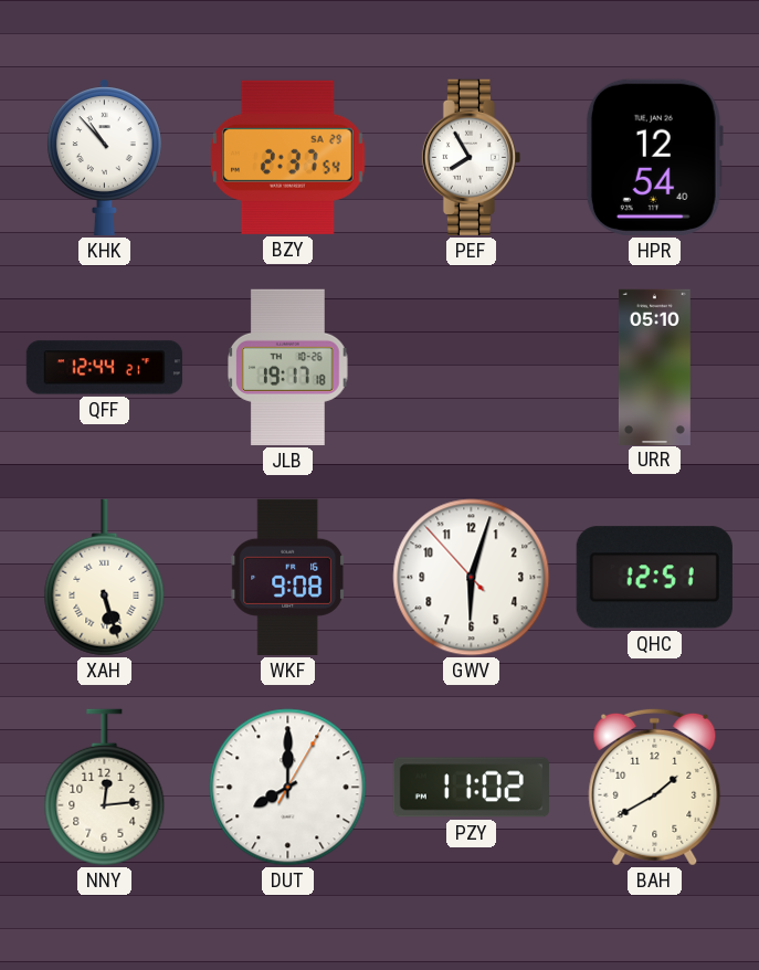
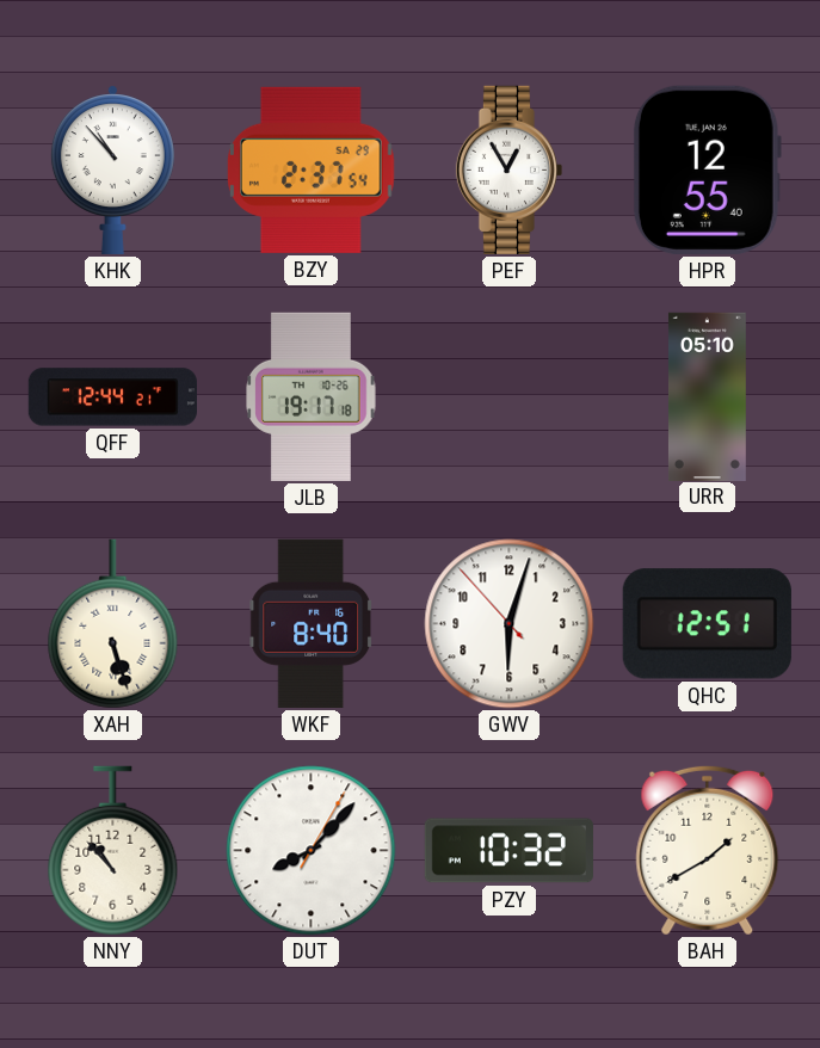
PEF: 7:55 -> 12:55
HPR: 12:54 -> 12:55
WKF: 9:08 -> 8:40
NNY: 12:14 -> 10:53
DUT: 8:00 -> 8:07
PZY: 11:02 -> 10:32
